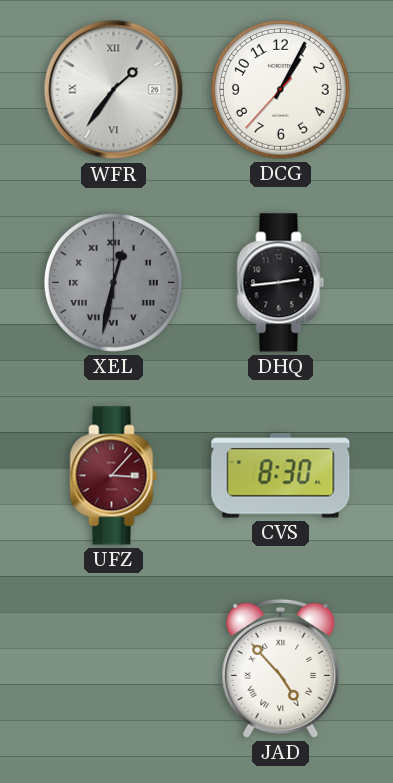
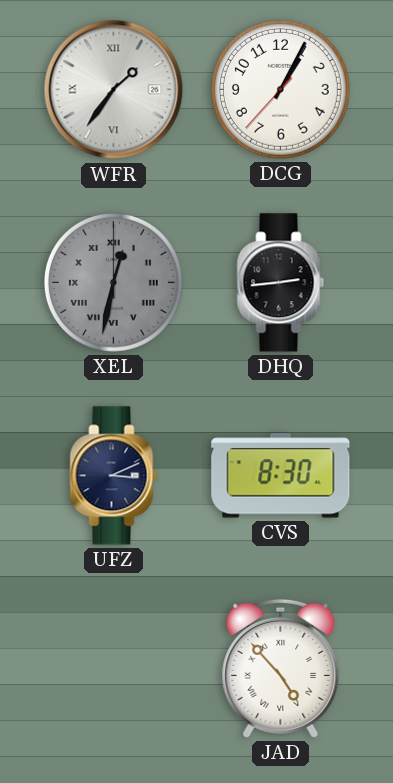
UFZ: 3:07 -> 3:11
UFZ dial: burgundy -> navy
